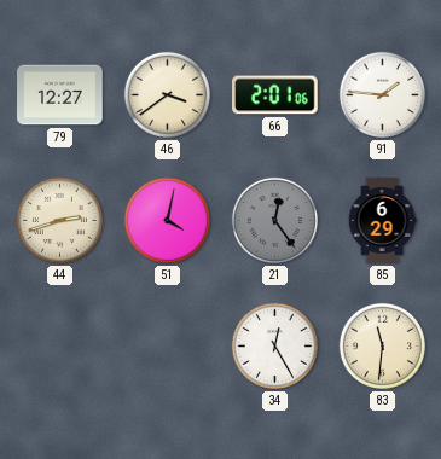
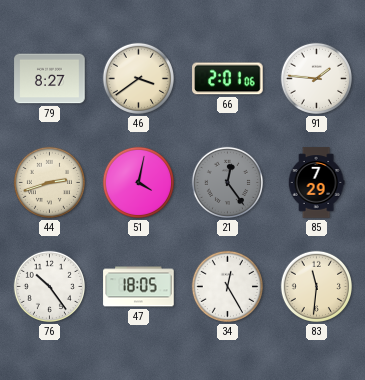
79: 12:27 -> 8:27
85: 6:29 -> 7:29
76: none -> 10:24
47: none -> 18:05
